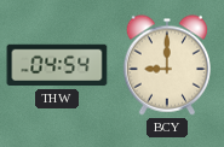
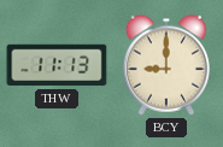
THW: 04:54 -> 11:13
